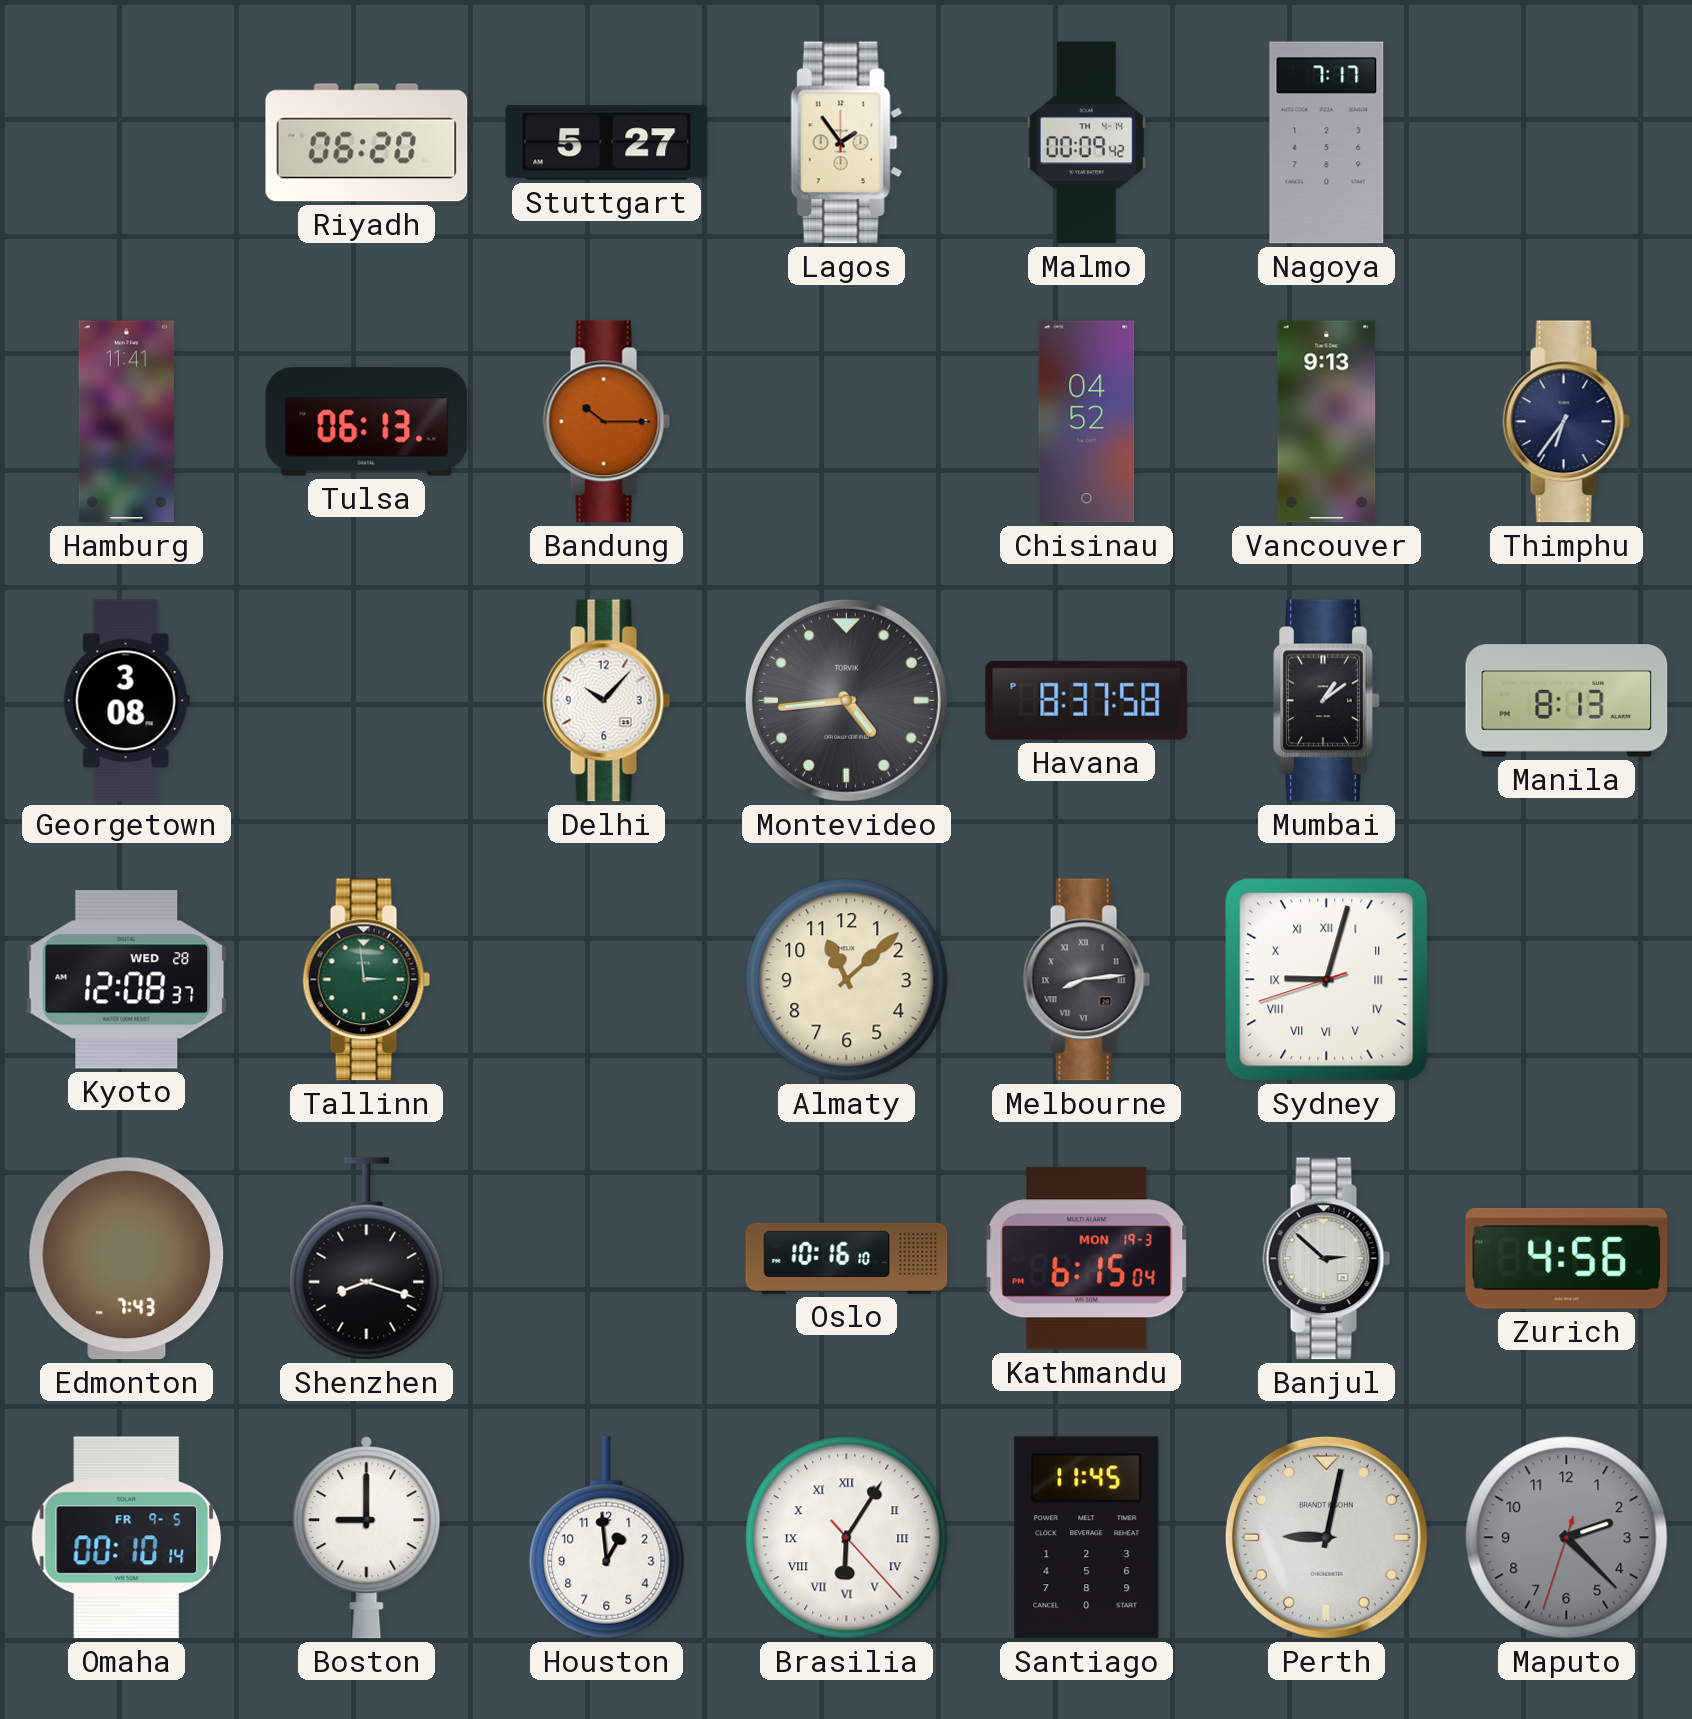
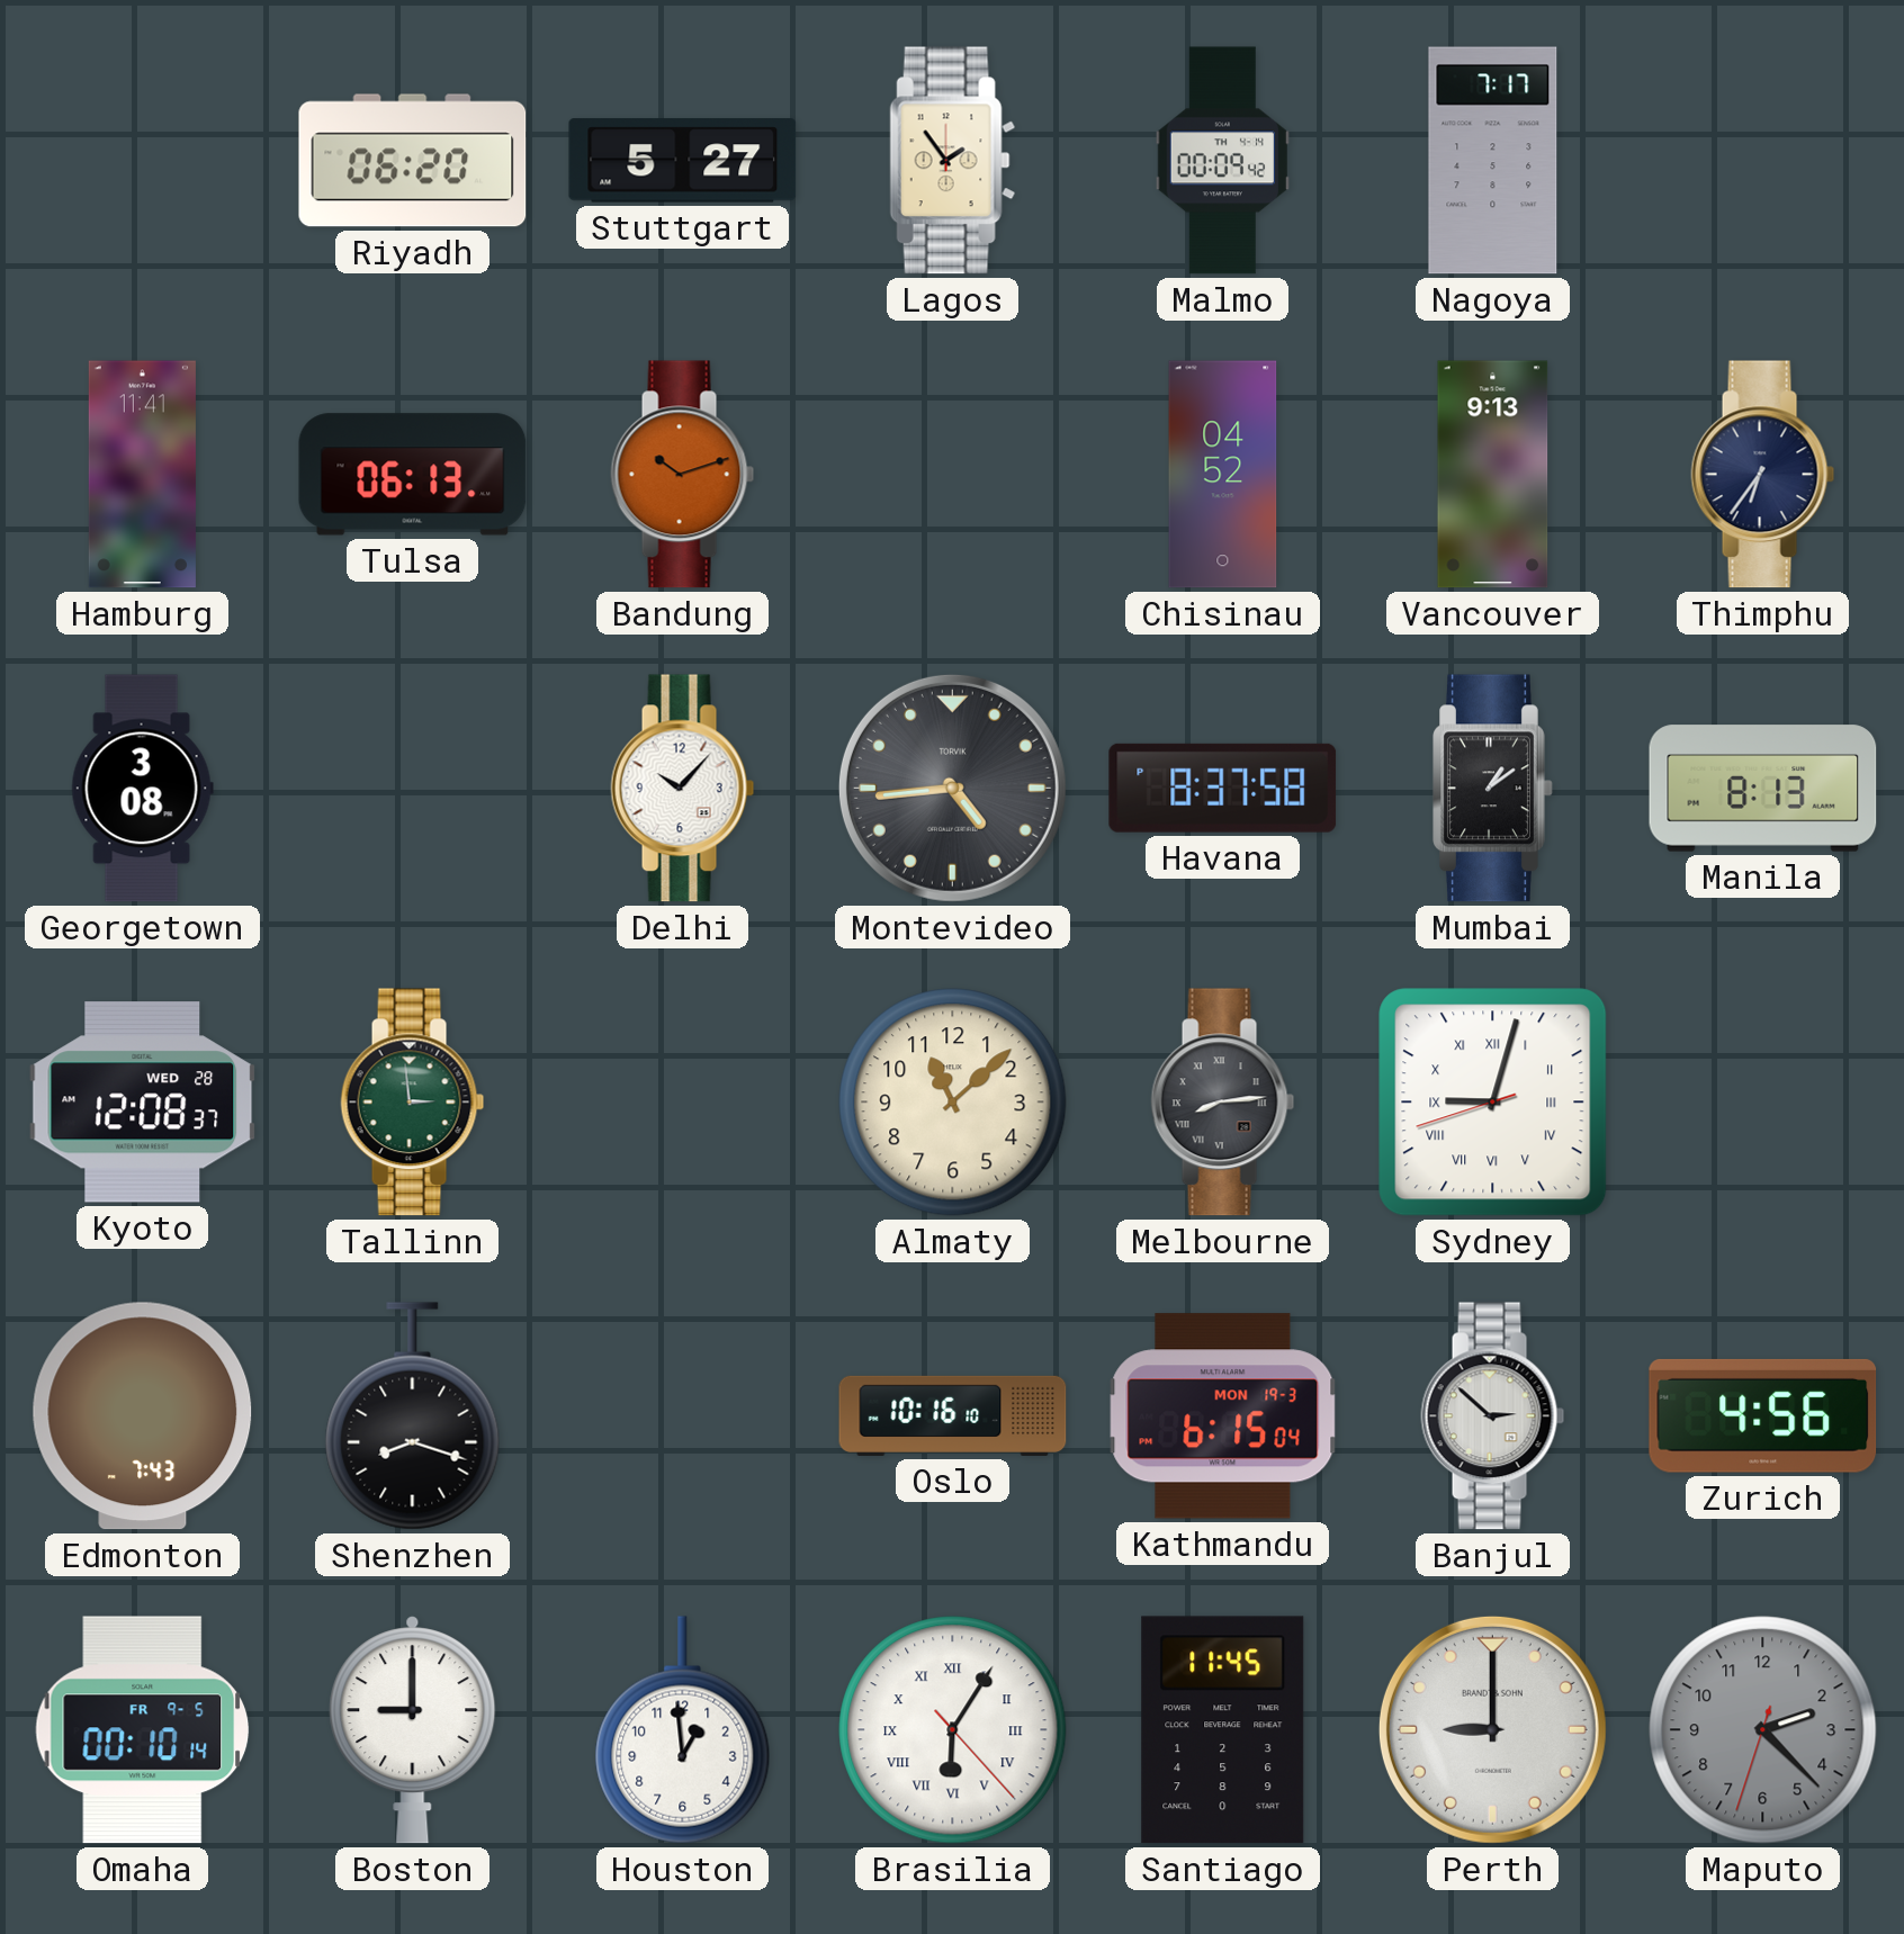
Bandung: 10:15 -> 10:12
Perth: 9:02 -> 9:00
